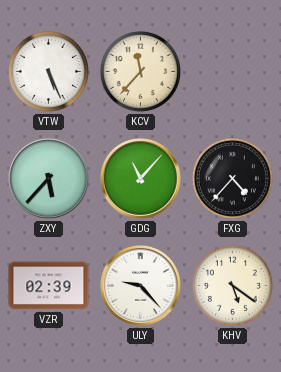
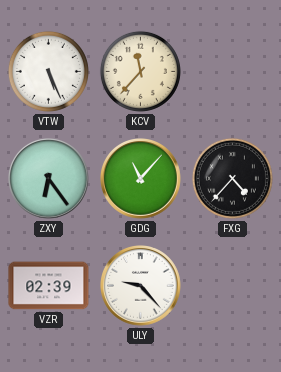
ZXY: 5:37 -> 6:24
KHV: 5:21 -> none
